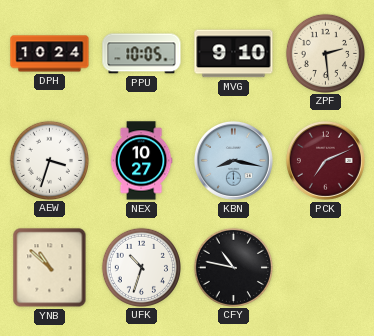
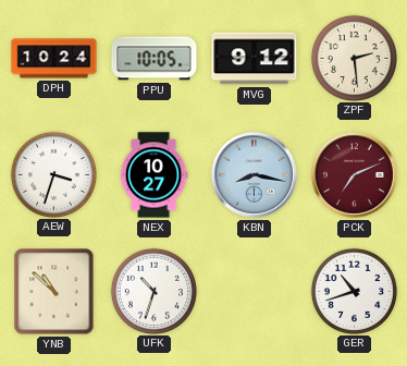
MVG: 9:10 -> 9:12
CFY: 10:47 -> none
GER: none -> 10:42
